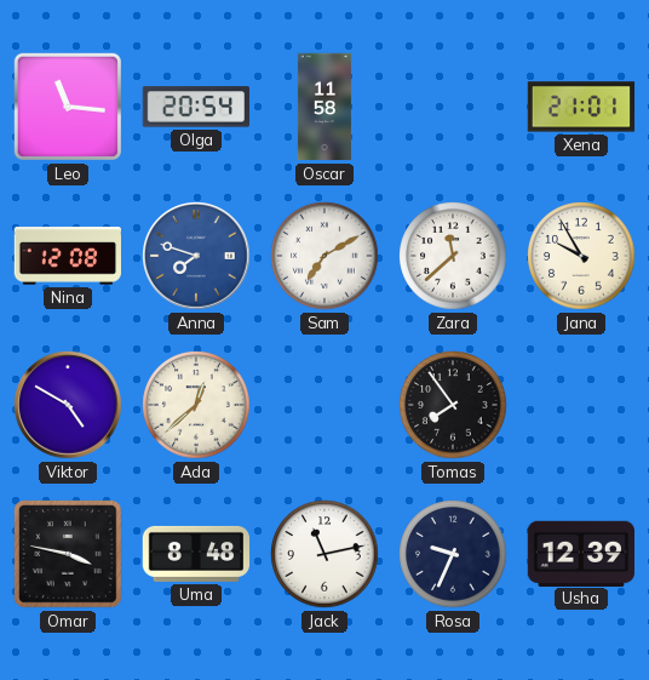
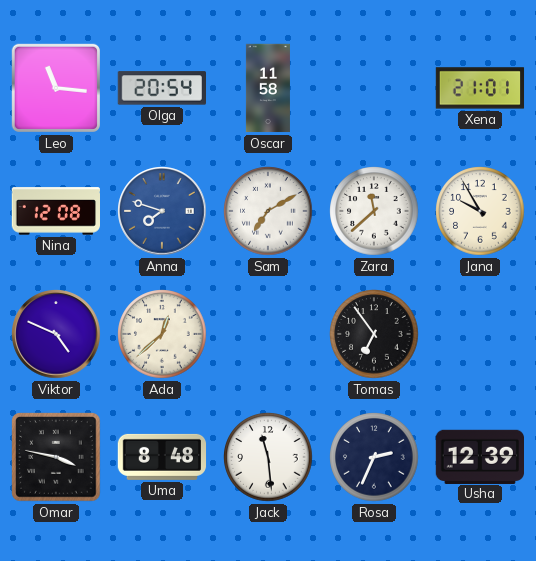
Viktor: 4:50 -> 4:49
Tomas: 7:54 -> 6:54
Jack: 11:13 -> 11:29
Rosa: 9:34 -> 2:34
